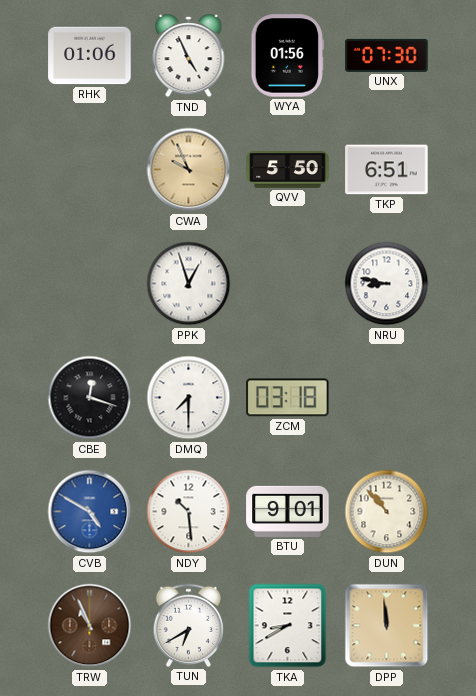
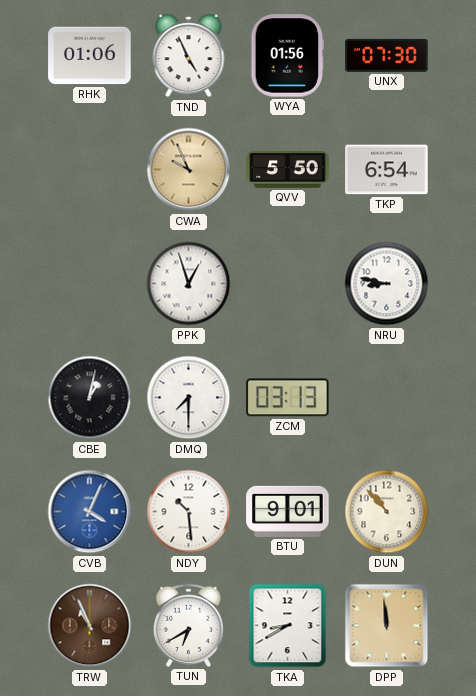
TKP: 6:51 -> 6:54
CBE: 12:18 -> 1:02
ZCM: 03:18 -> 03:13
CVB: 4:50 -> 4:04
